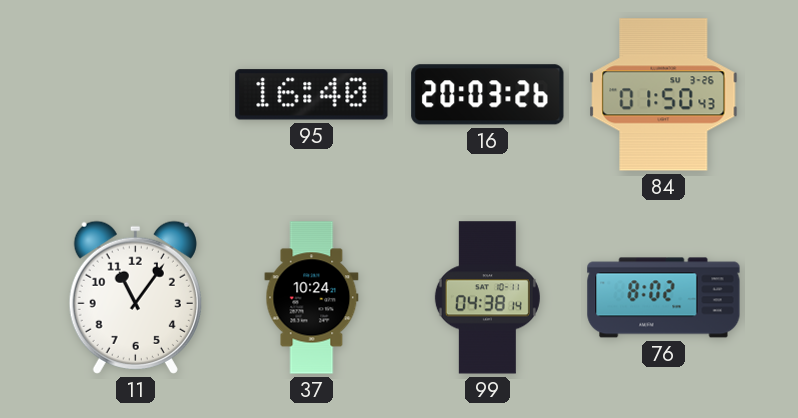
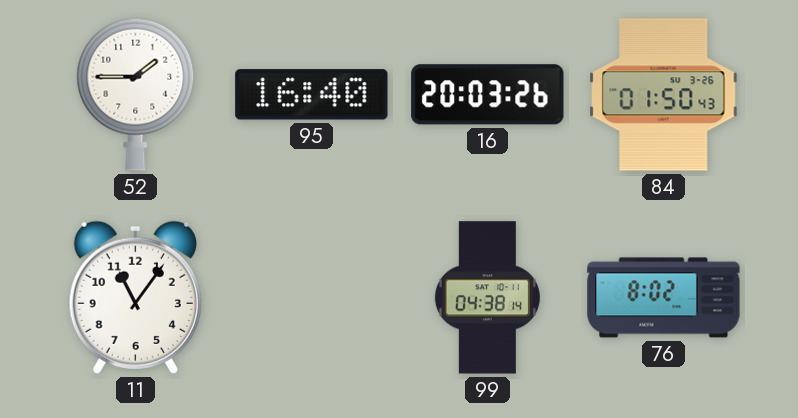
52: none -> 1:45
37: 10:24 -> none
